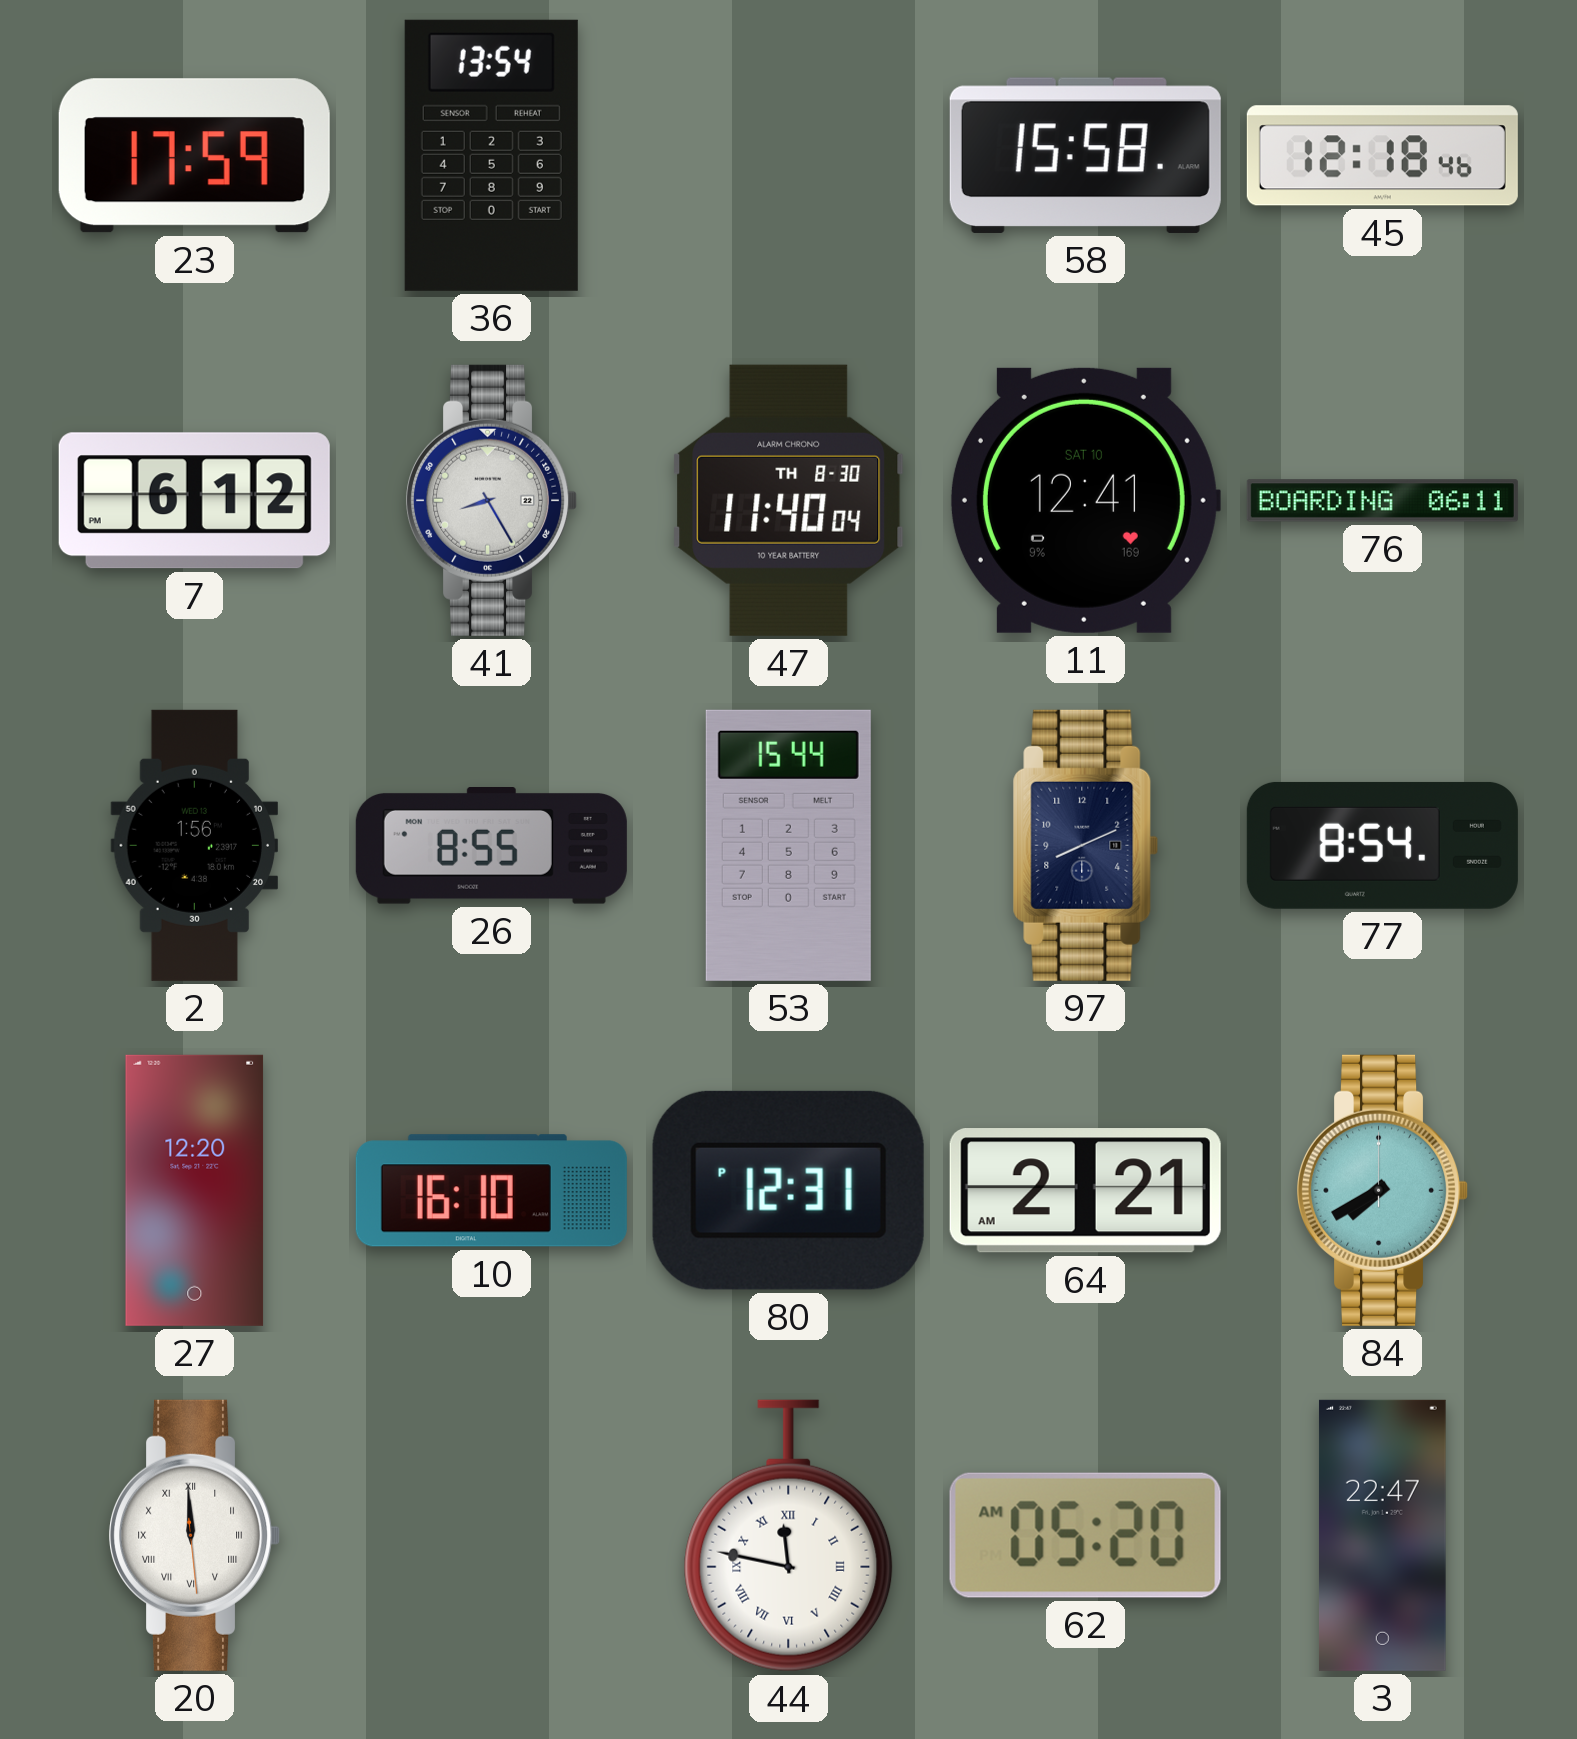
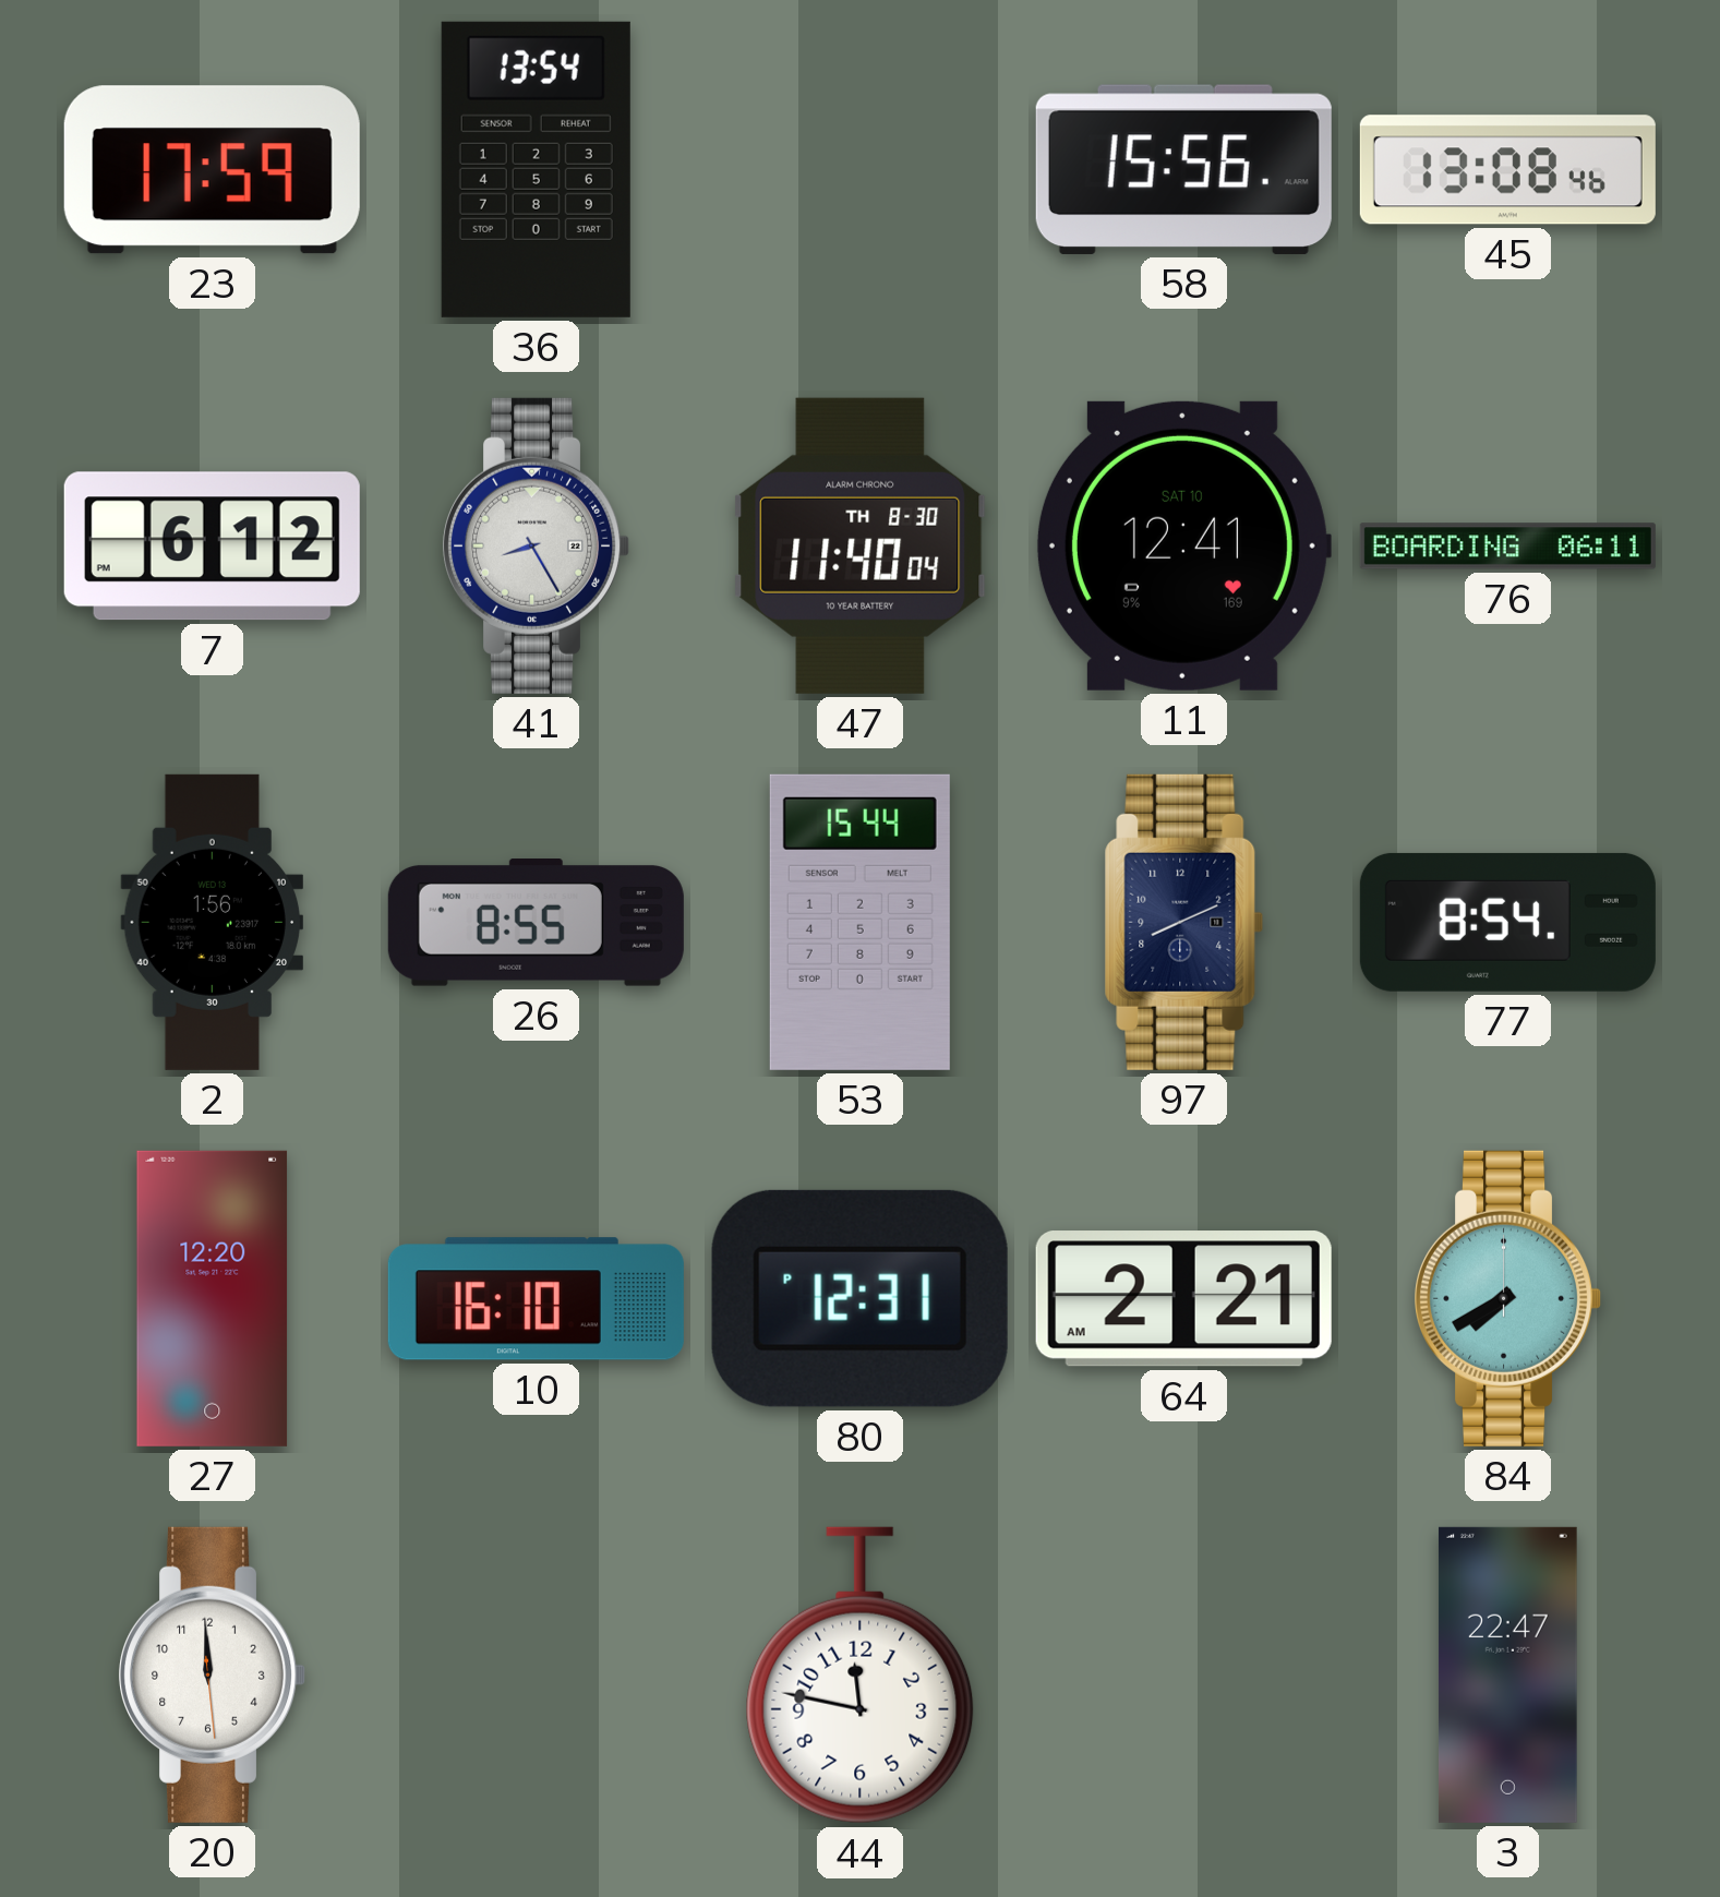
58: 15:58 -> 15:56
45: 12:18 -> 13:08
20 numerals: Roman -> Arabic
44 numerals: Roman -> Arabic
62: 05:20 -> none
